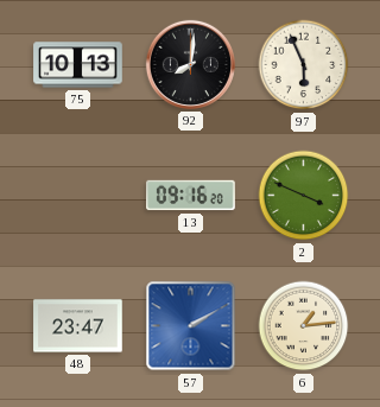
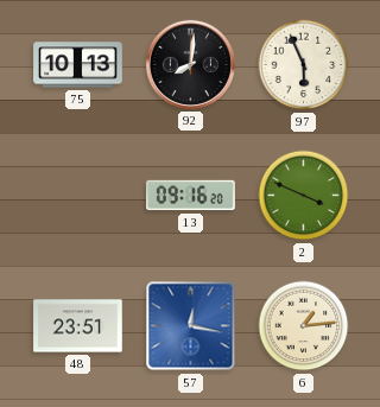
48: 23:47 -> 23:51
57: 2:10 -> 12:17
